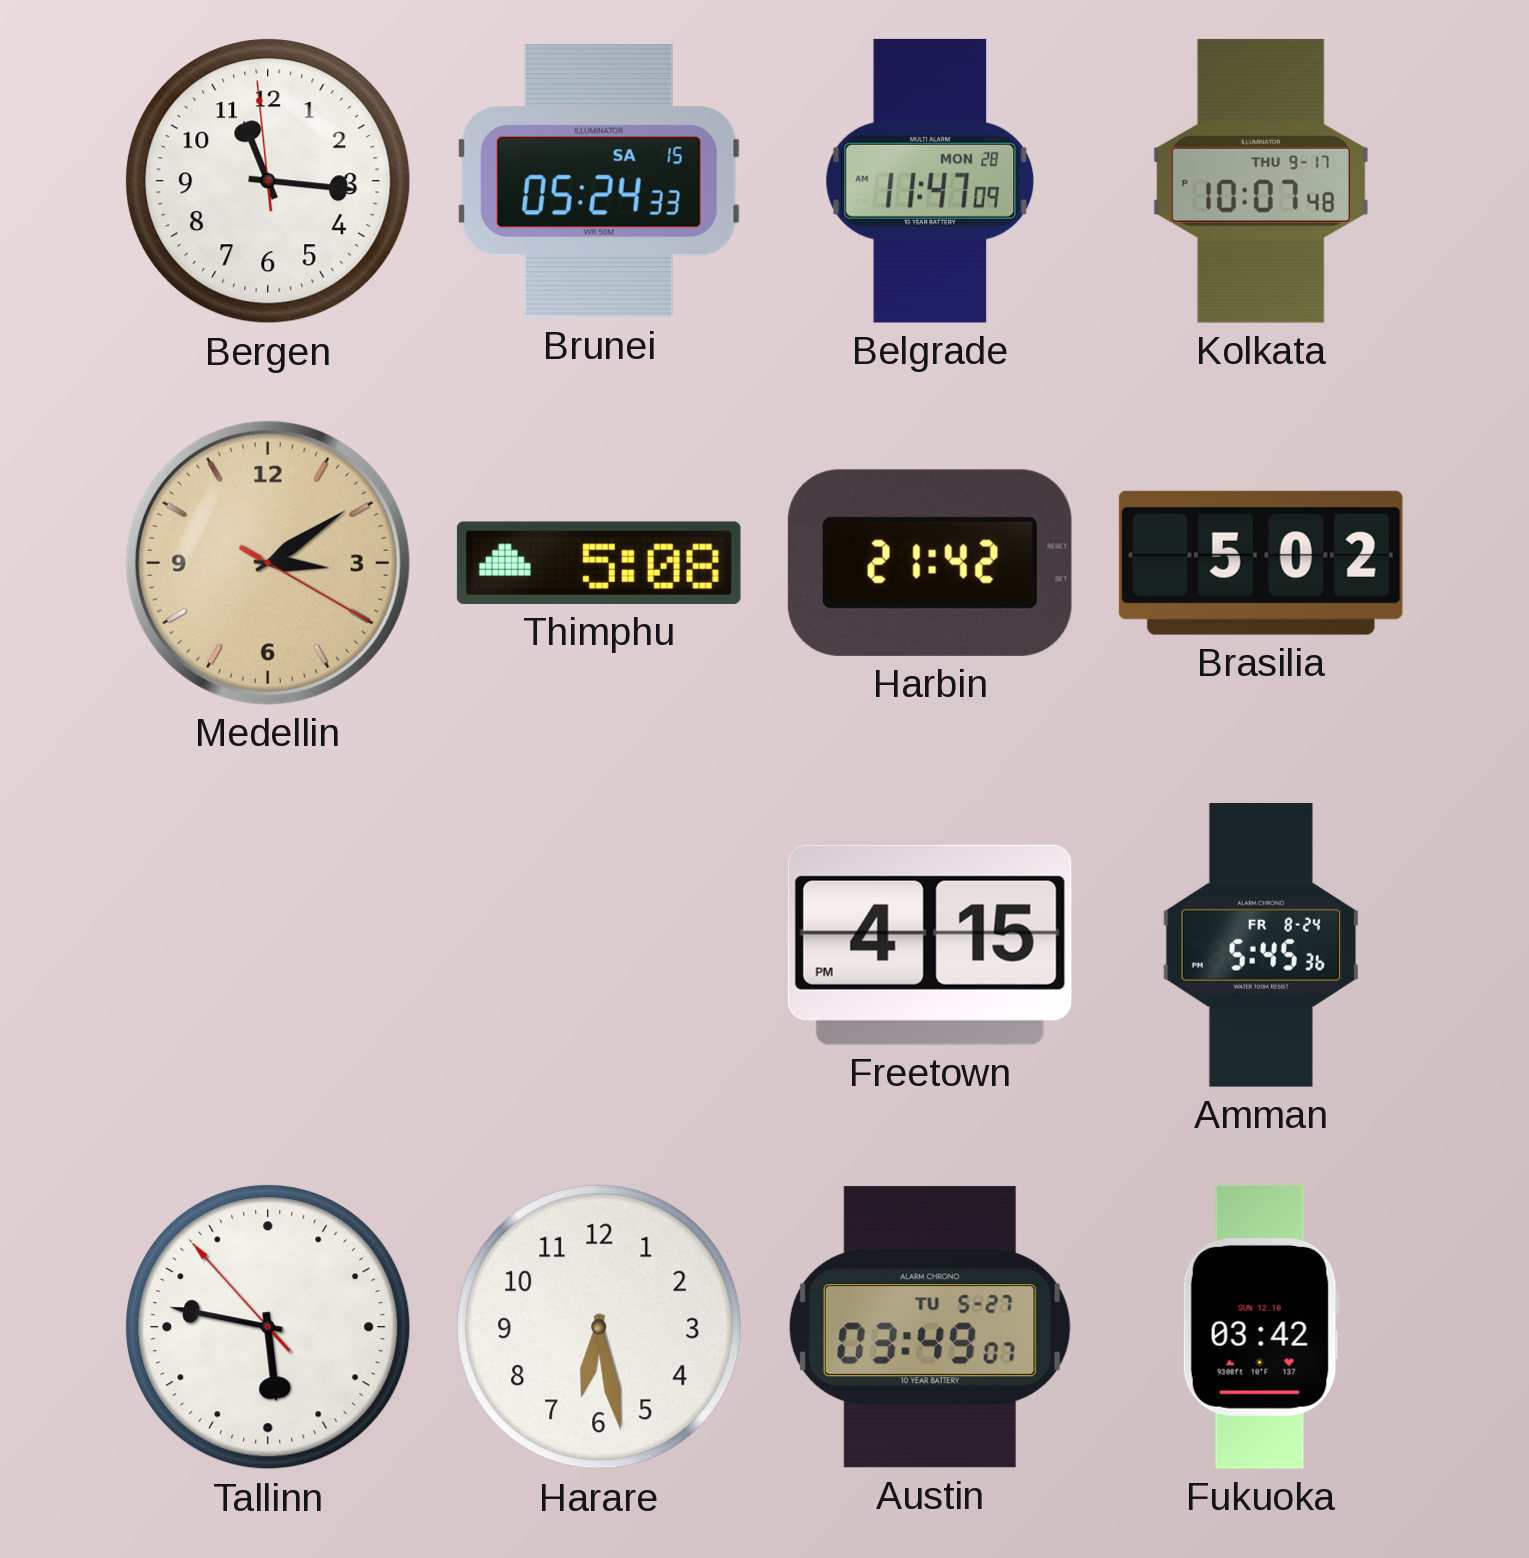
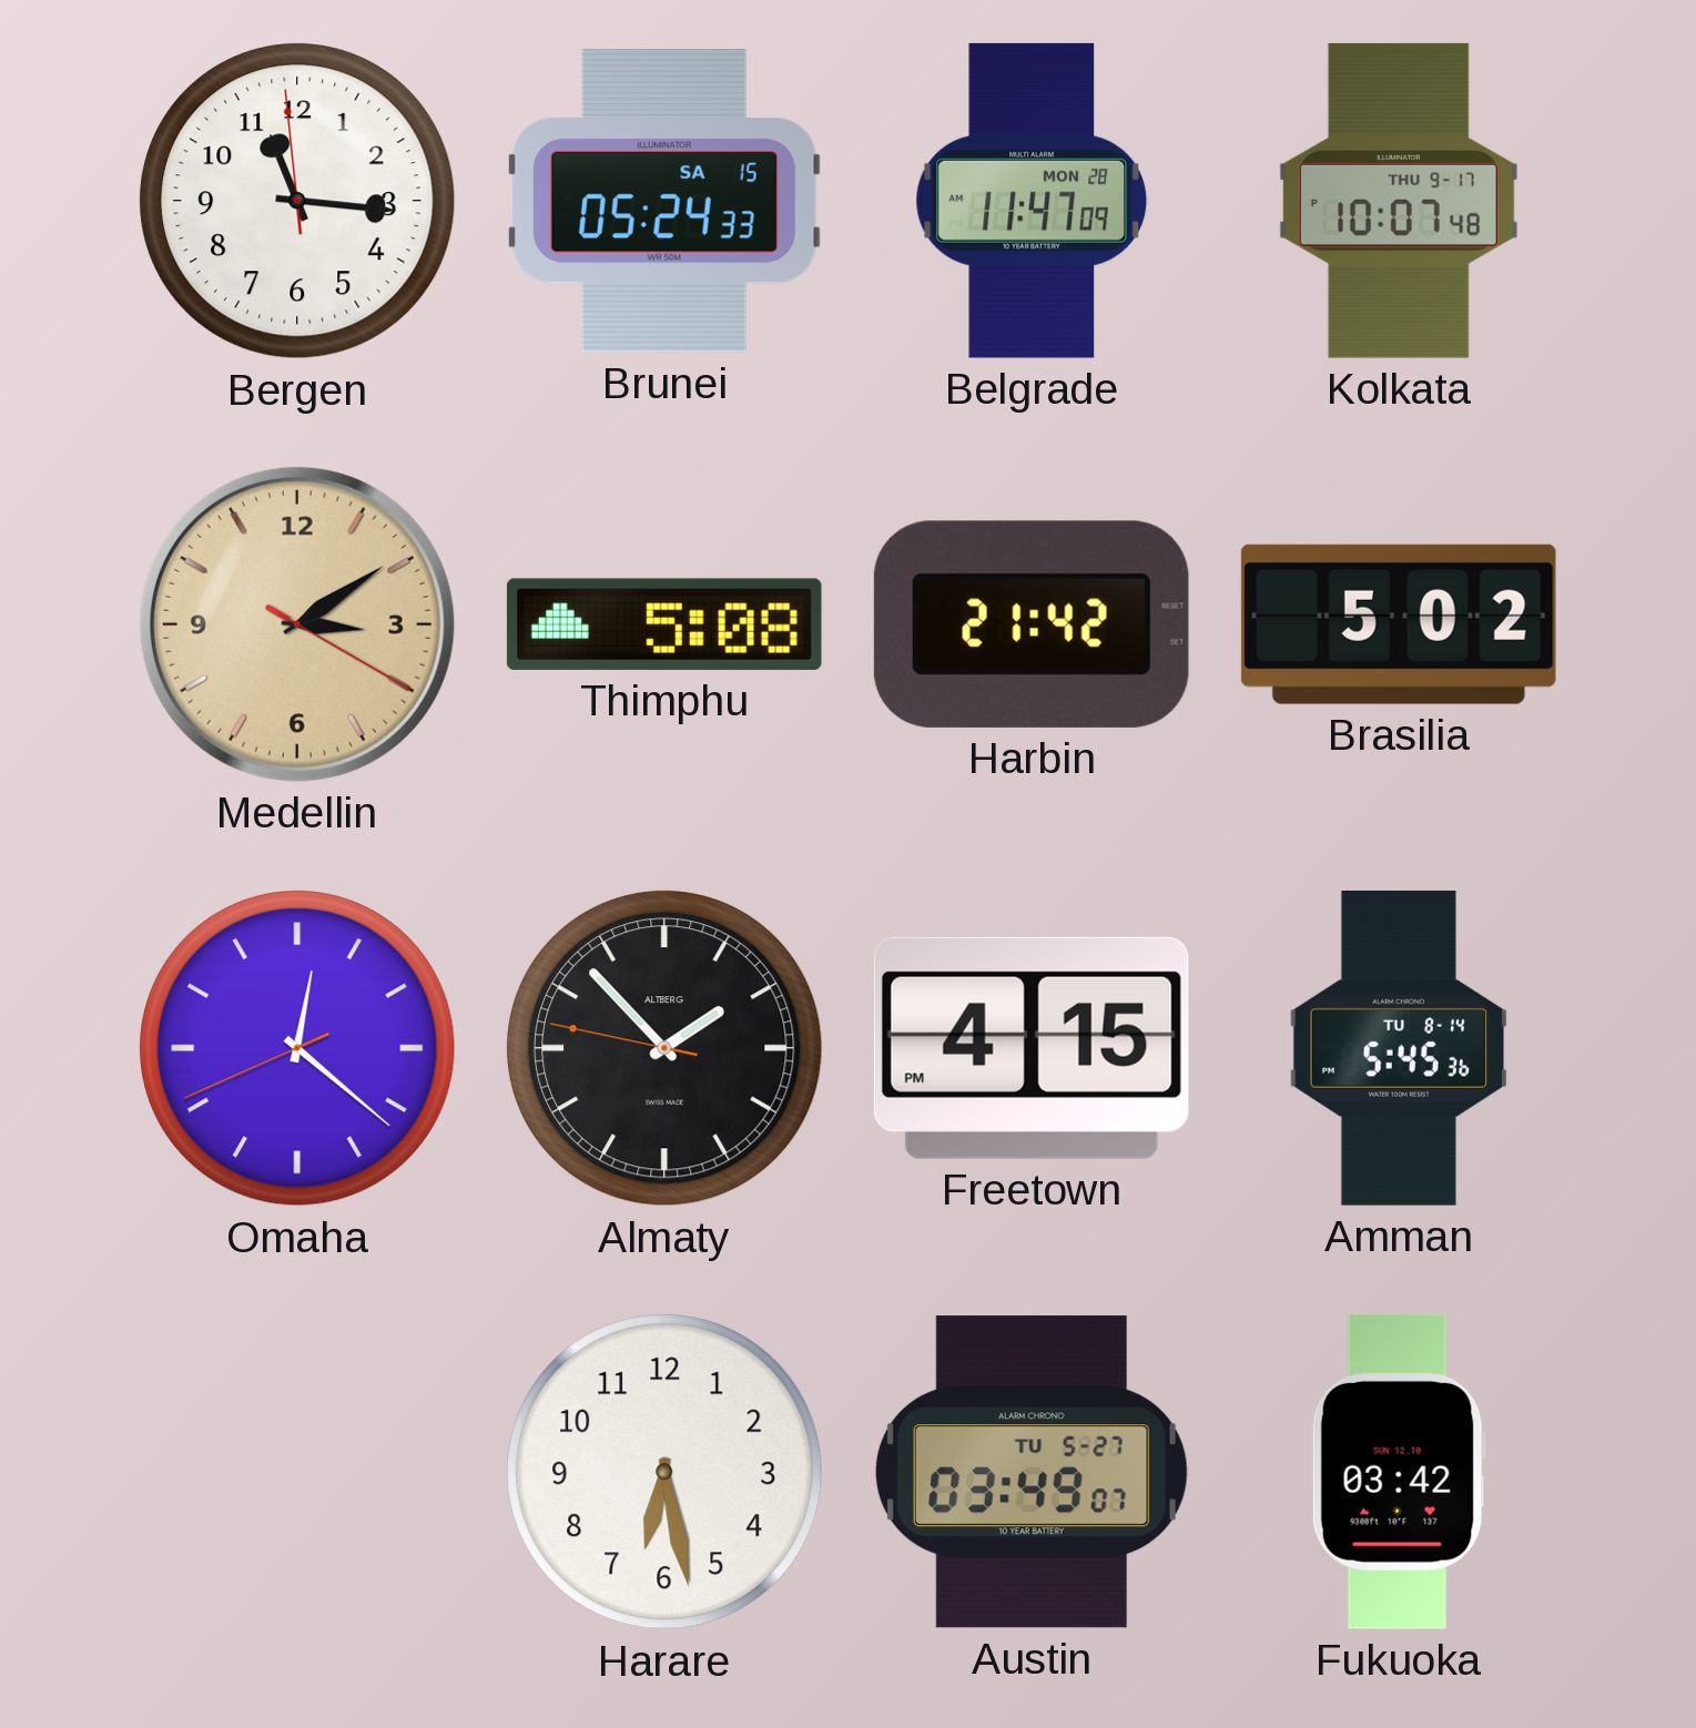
Omaha: none -> 12:21
Almaty: none -> 1:52
Amman date: FR 8-24 -> TU 8-14
Tallinn: 5:46 -> none
